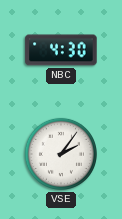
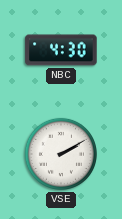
VSE: 2:06 -> 2:10
